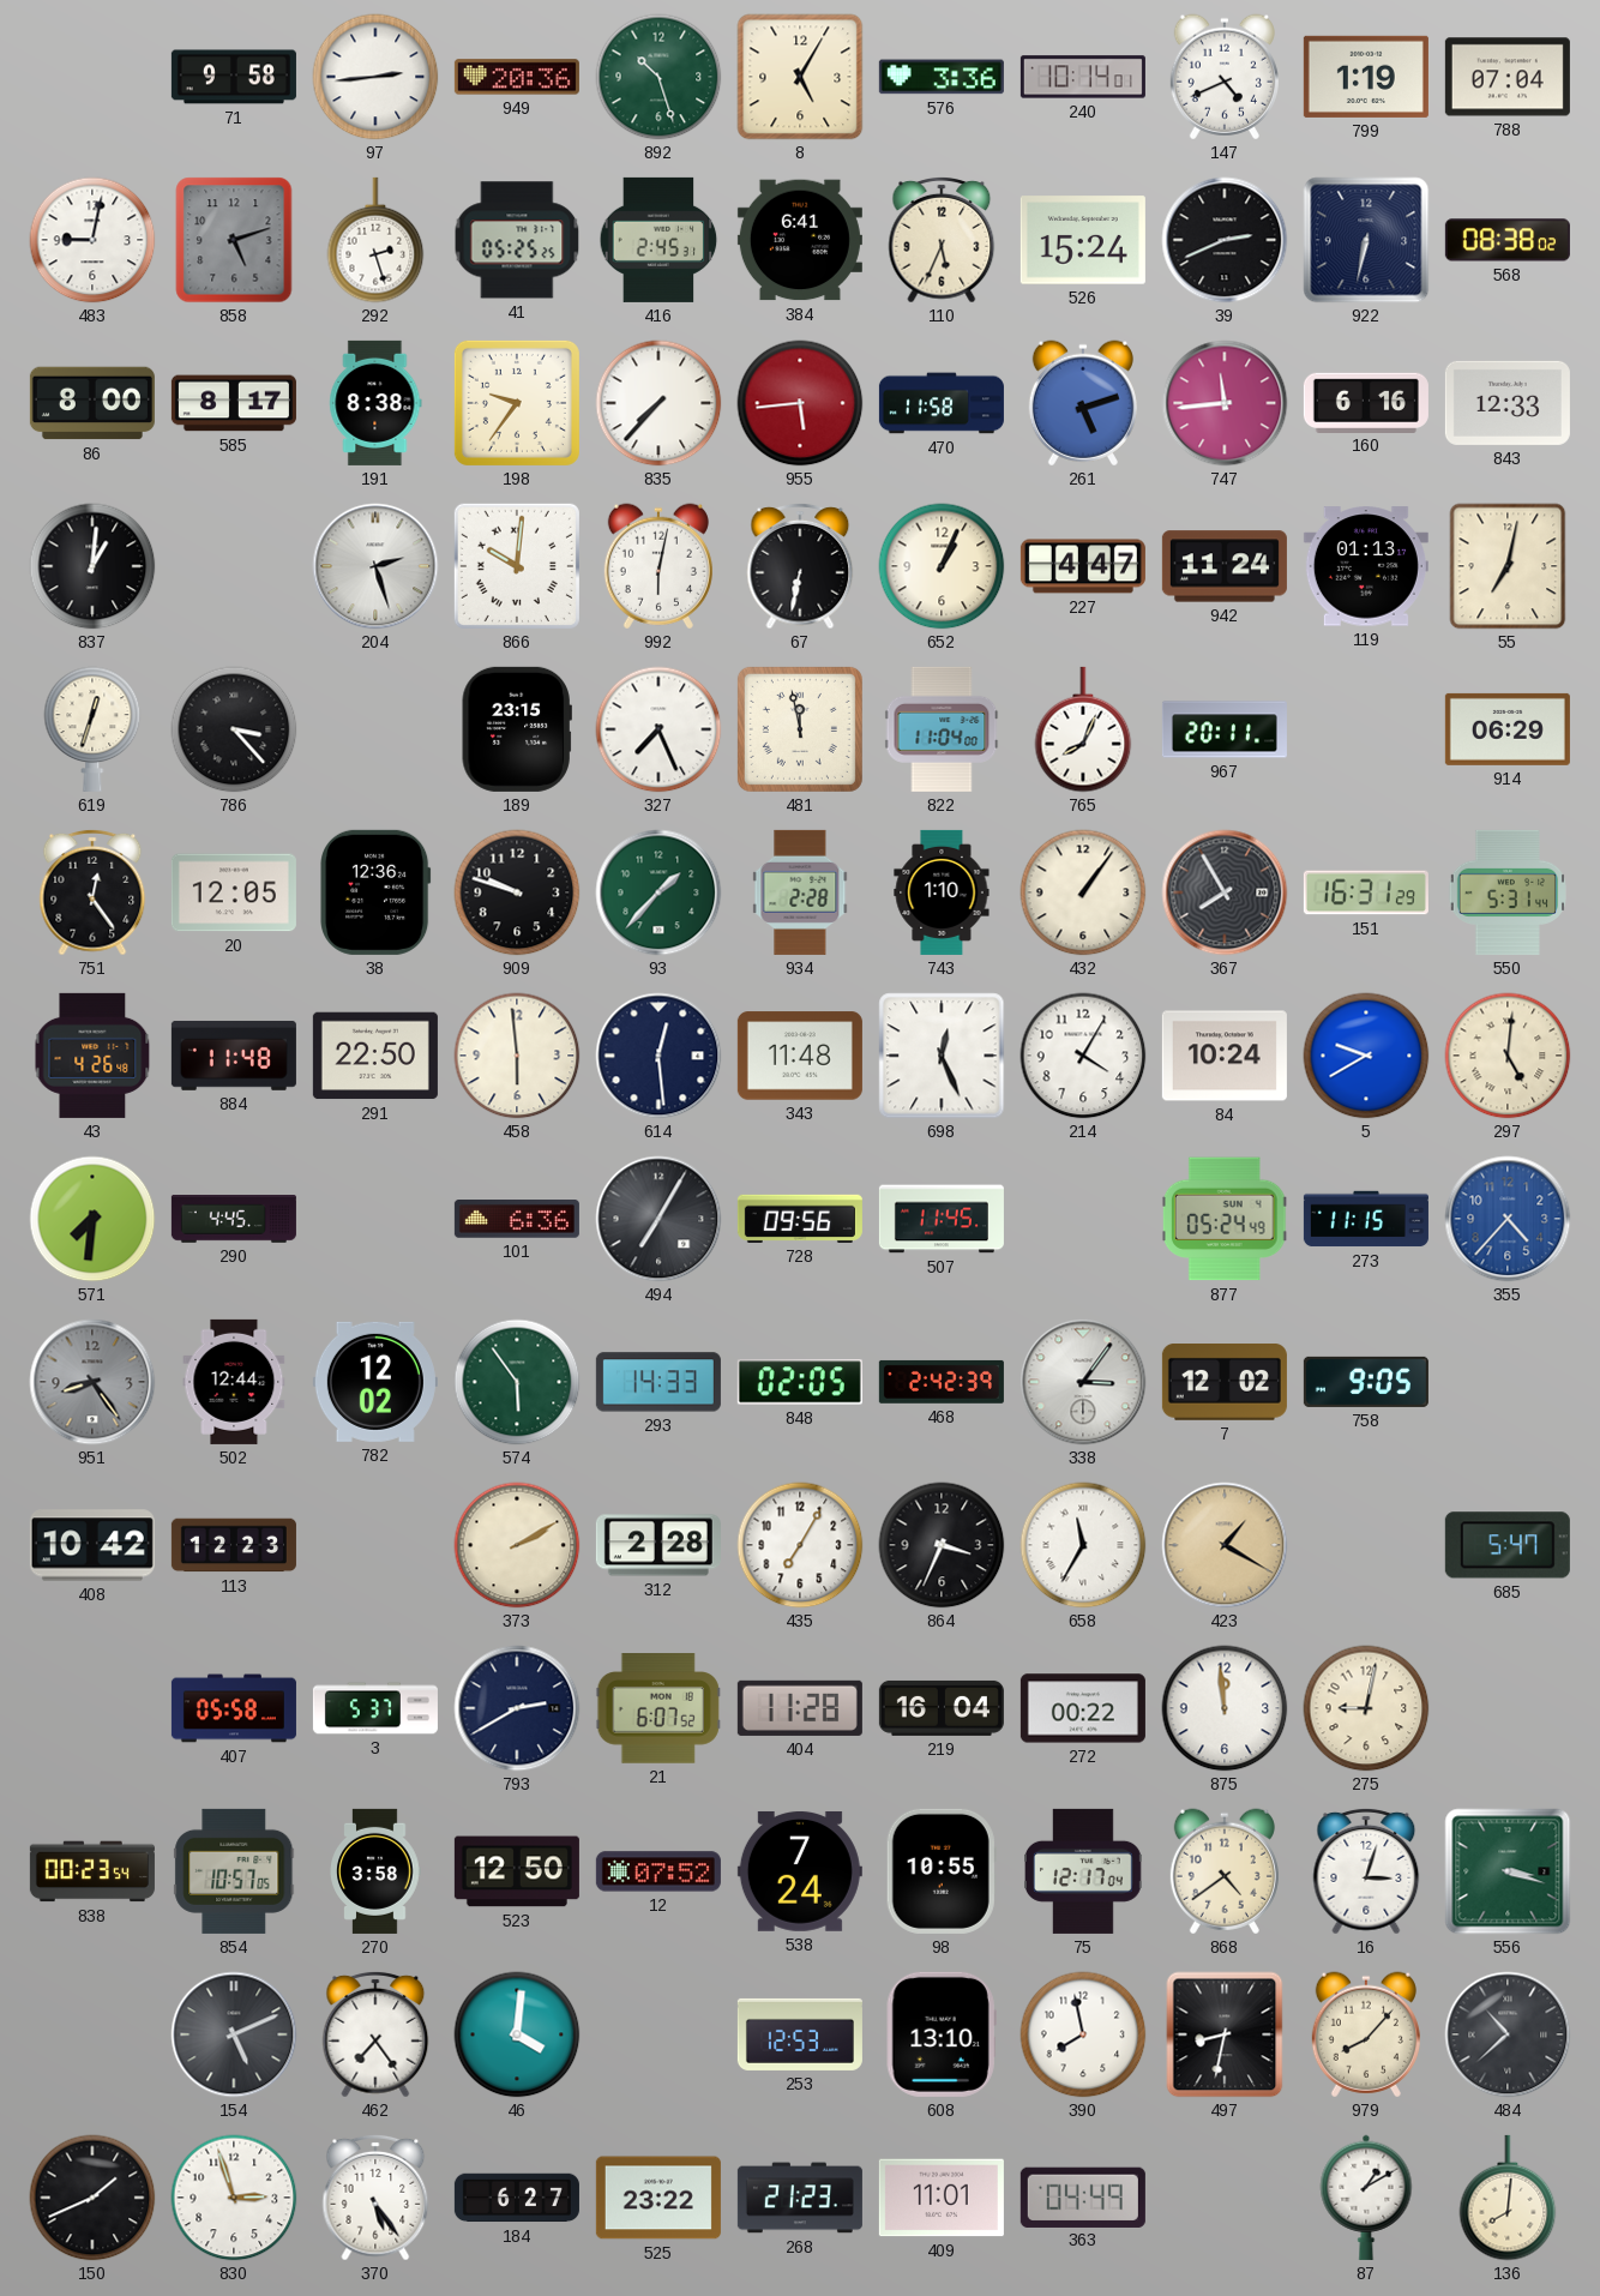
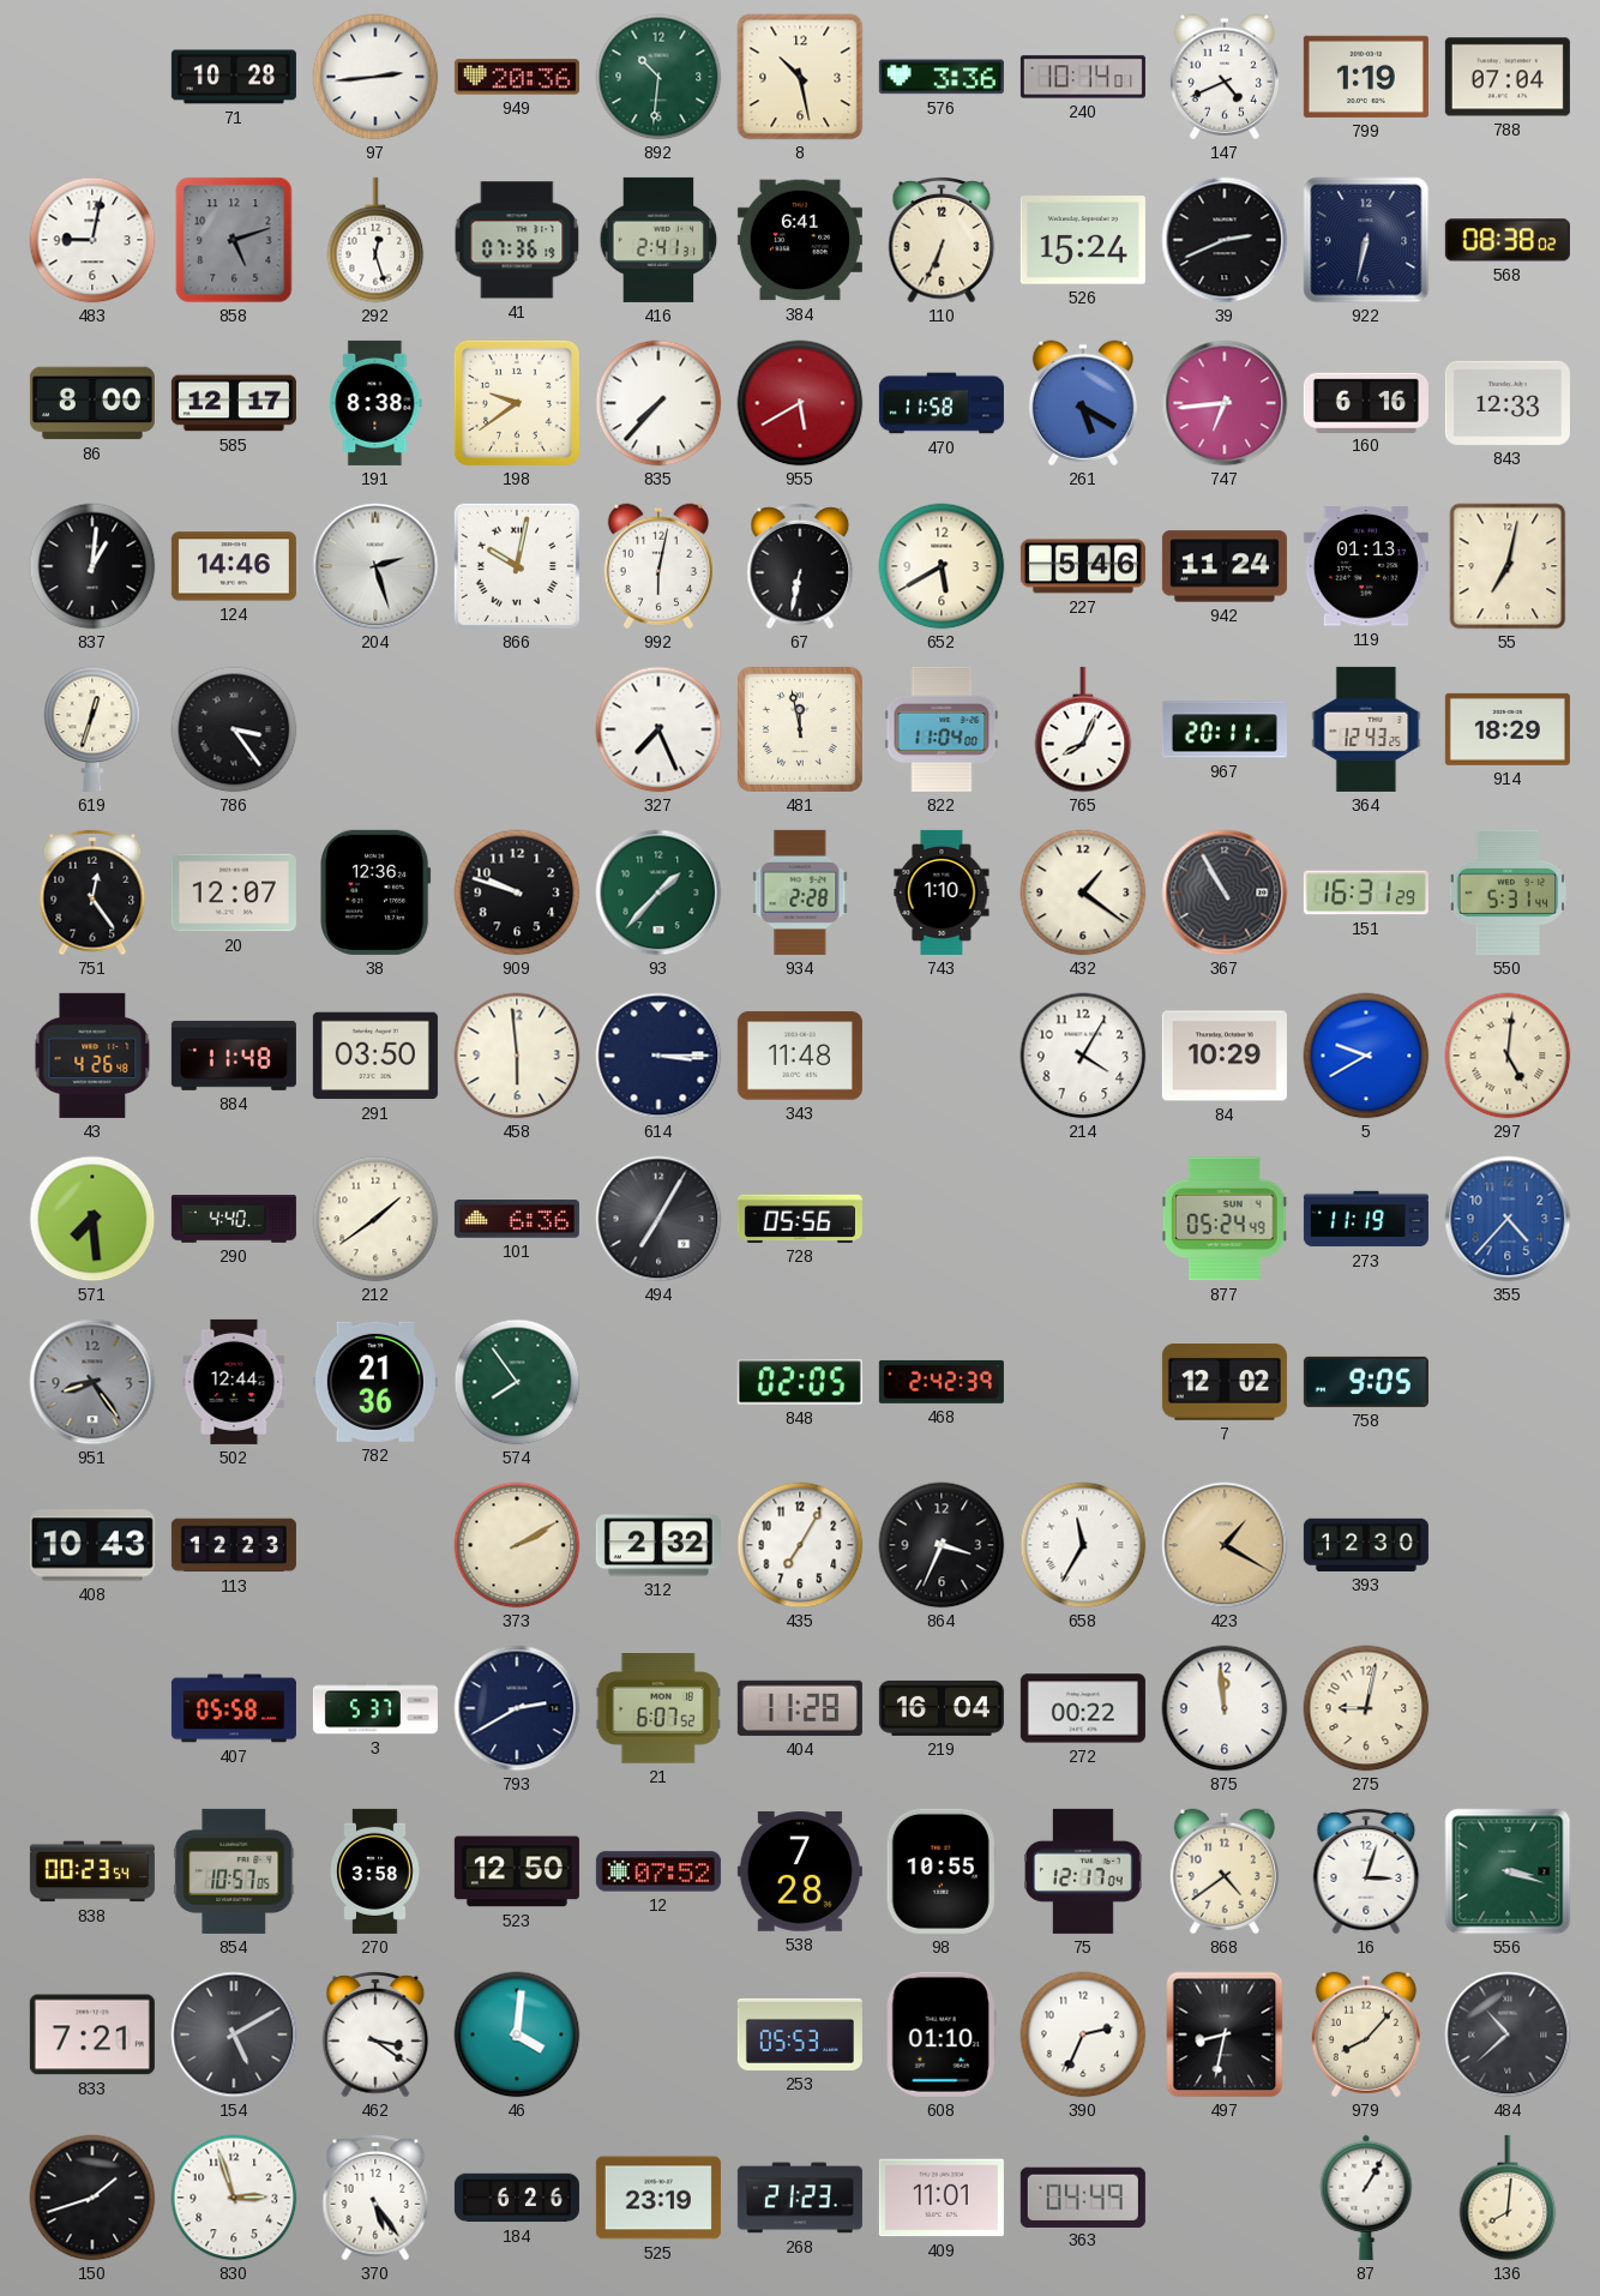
71: 9:58 -> 10:28
892: 10:27 -> 10:31
8: 5:05 -> 10:28
292: 2:27 -> 12:27
41: 05:25 -> 07:36
416: 2:45 -> 2:41
110: 5:34 -> 6:34
585: 8:17 -> 12:17
198: 9:36 -> 9:39
955: 5:44 -> 5:40
261: 5:12 -> 5:20
747: 11:44 -> 6:44
124: none -> 14:46
866: 10:01 -> 10:02
652: 1:04 -> 5:40
227: 4:47 -> 5:46
786: 3:23 -> 3:24
189: 23:15 -> none
364: none -> 12:43
914: 06:29 -> 18:29
20: 12:05 -> 12:07
432: 1:06 -> 1:21
367: 7:55 -> 10:55
291: 22:50 -> 03:50
614: 12:29 -> 3:15
698: 12:26 -> none
84: 10:24 -> 10:29
571: 7:31 -> 7:29
290: 4:45 -> 4:40
212: none -> 1:39
728: 09:56 -> 05:56
507: 11:45 -> none
273: 11:15 -> 11:19
782: 12:02 -> 21:36
574: 5:54 -> 7:54
293: 14:33 -> none
338: 3:06 -> none
408: 10:42 -> 10:43
312: 2:28 -> 2:32
393: none -> 12:30
685: 5:47 -> none
538: 7:24 -> 7:28
833: none -> 7:21
154: 5:11 -> 5:10
462: 7:24 -> 3:21
253: 12:53 -> 05:53
608: 13:10 -> 01:10
390: 7:58 -> 2:34
150: 1:41 -> 1:42
184: 6:27 -> 6:26
525: 23:22 -> 23:19
87: 1:10 -> 1:05
